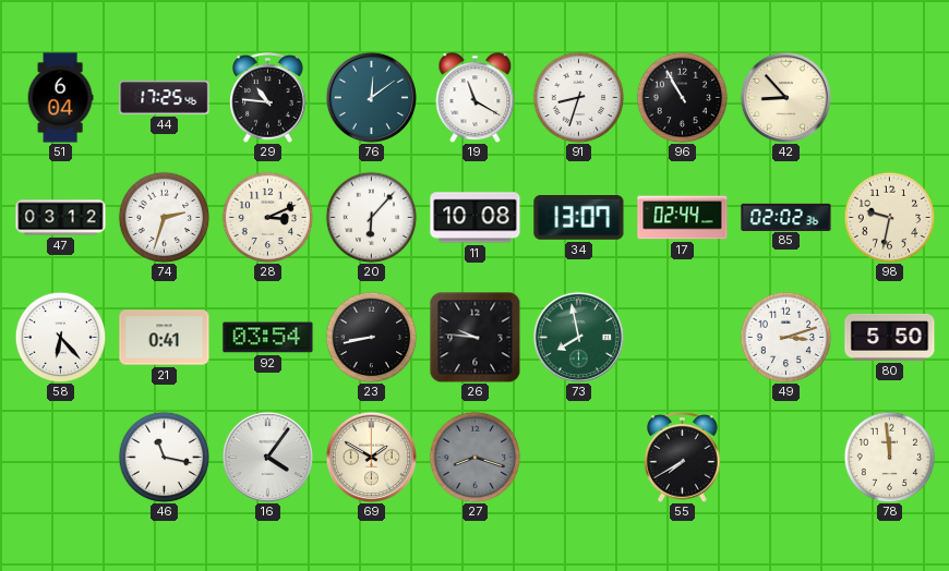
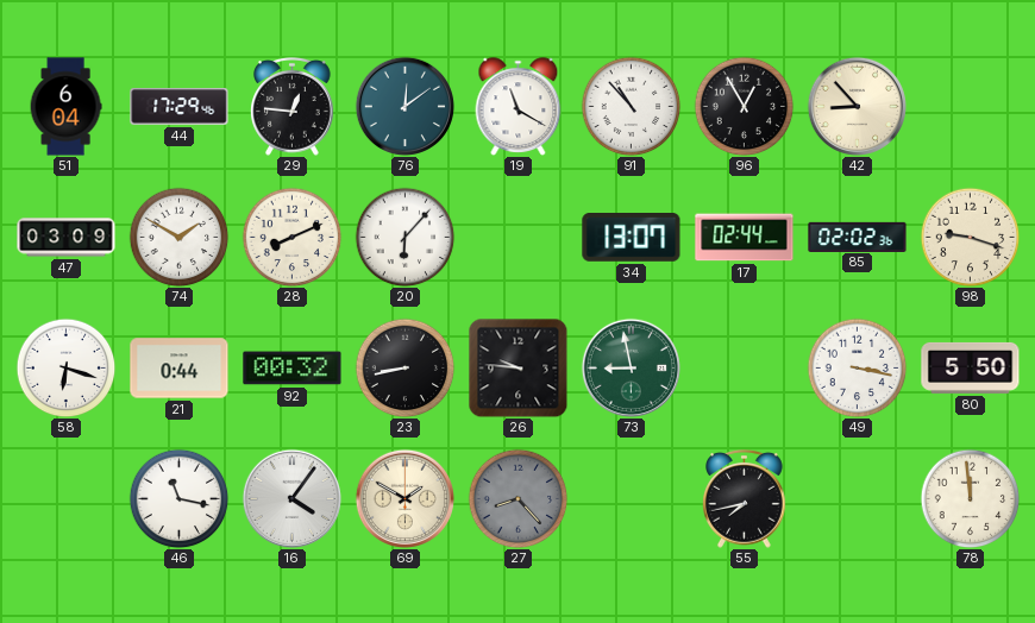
44: 17:25 -> 17:29
29: 10:46 -> 12:46
91: 8:33 -> 10:53
96: 10:55 -> 12:55
47: 03:12 -> 03:09
74: 2:33 -> 1:50
28: 3:11 -> 8:11
11: 10:08 -> none
98: 9:32 -> 9:18
58: 6:23 -> 6:18
21: 0:41 -> 0:44
92: 03:54 -> 00:32
73: 7:58 -> 8:58
49: 3:12 -> 3:17
27: 8:18 -> 8:23
55: 7:40 -> 7:43
